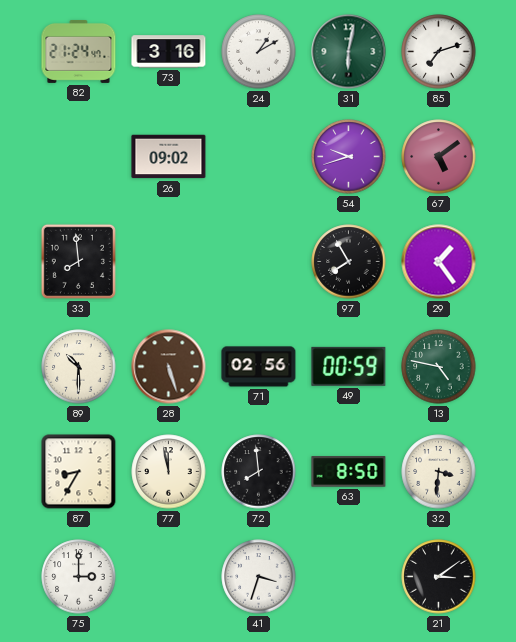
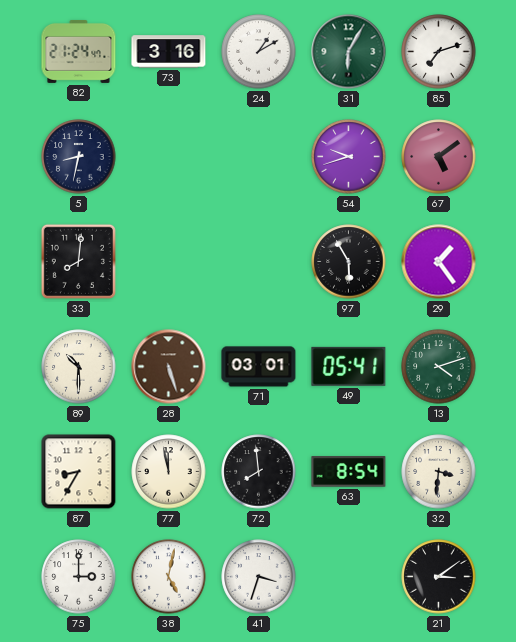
31: 6:02 -> 6:05
5: none -> 8:32
26: 09:02 -> none
33: 7:59 -> 8:01
97: 7:55 -> 5:55
71: 02:56 -> 03:01
49: 00:59 -> 05:41
13: 4:47 -> 4:12
63: 8:50 -> 8:54
38: none -> 5:02
